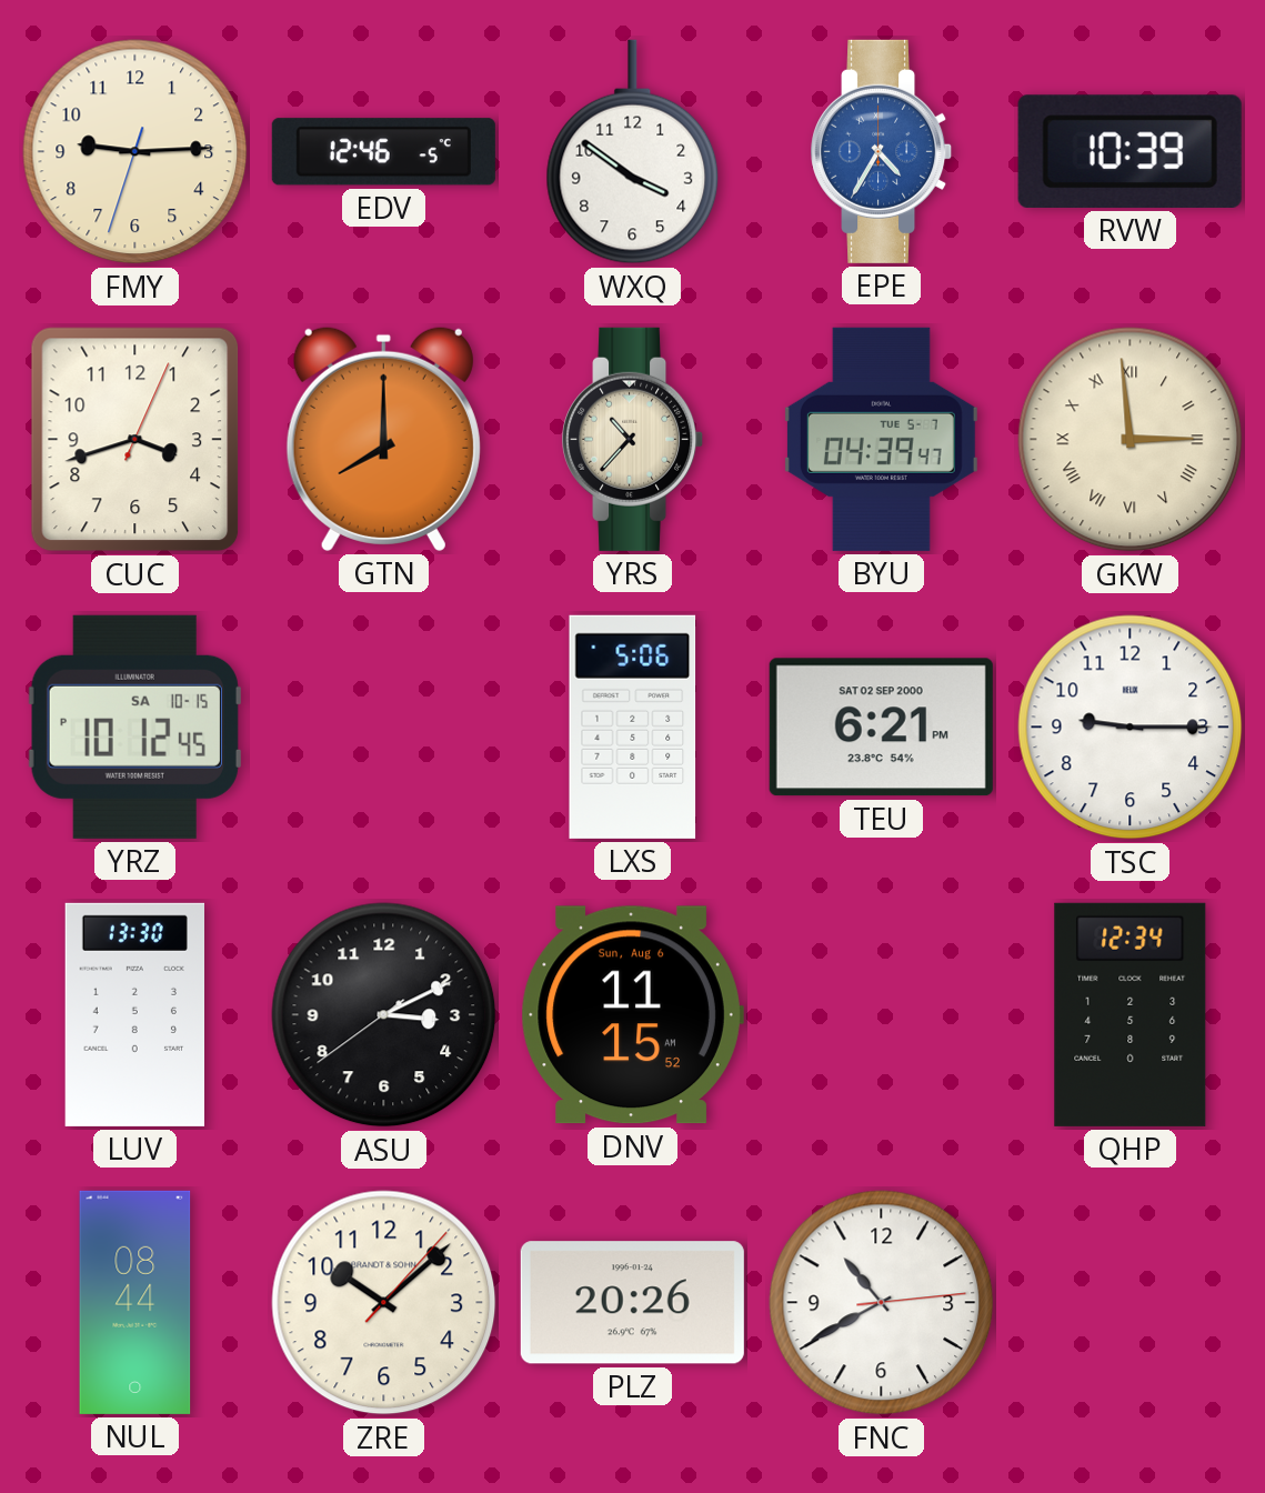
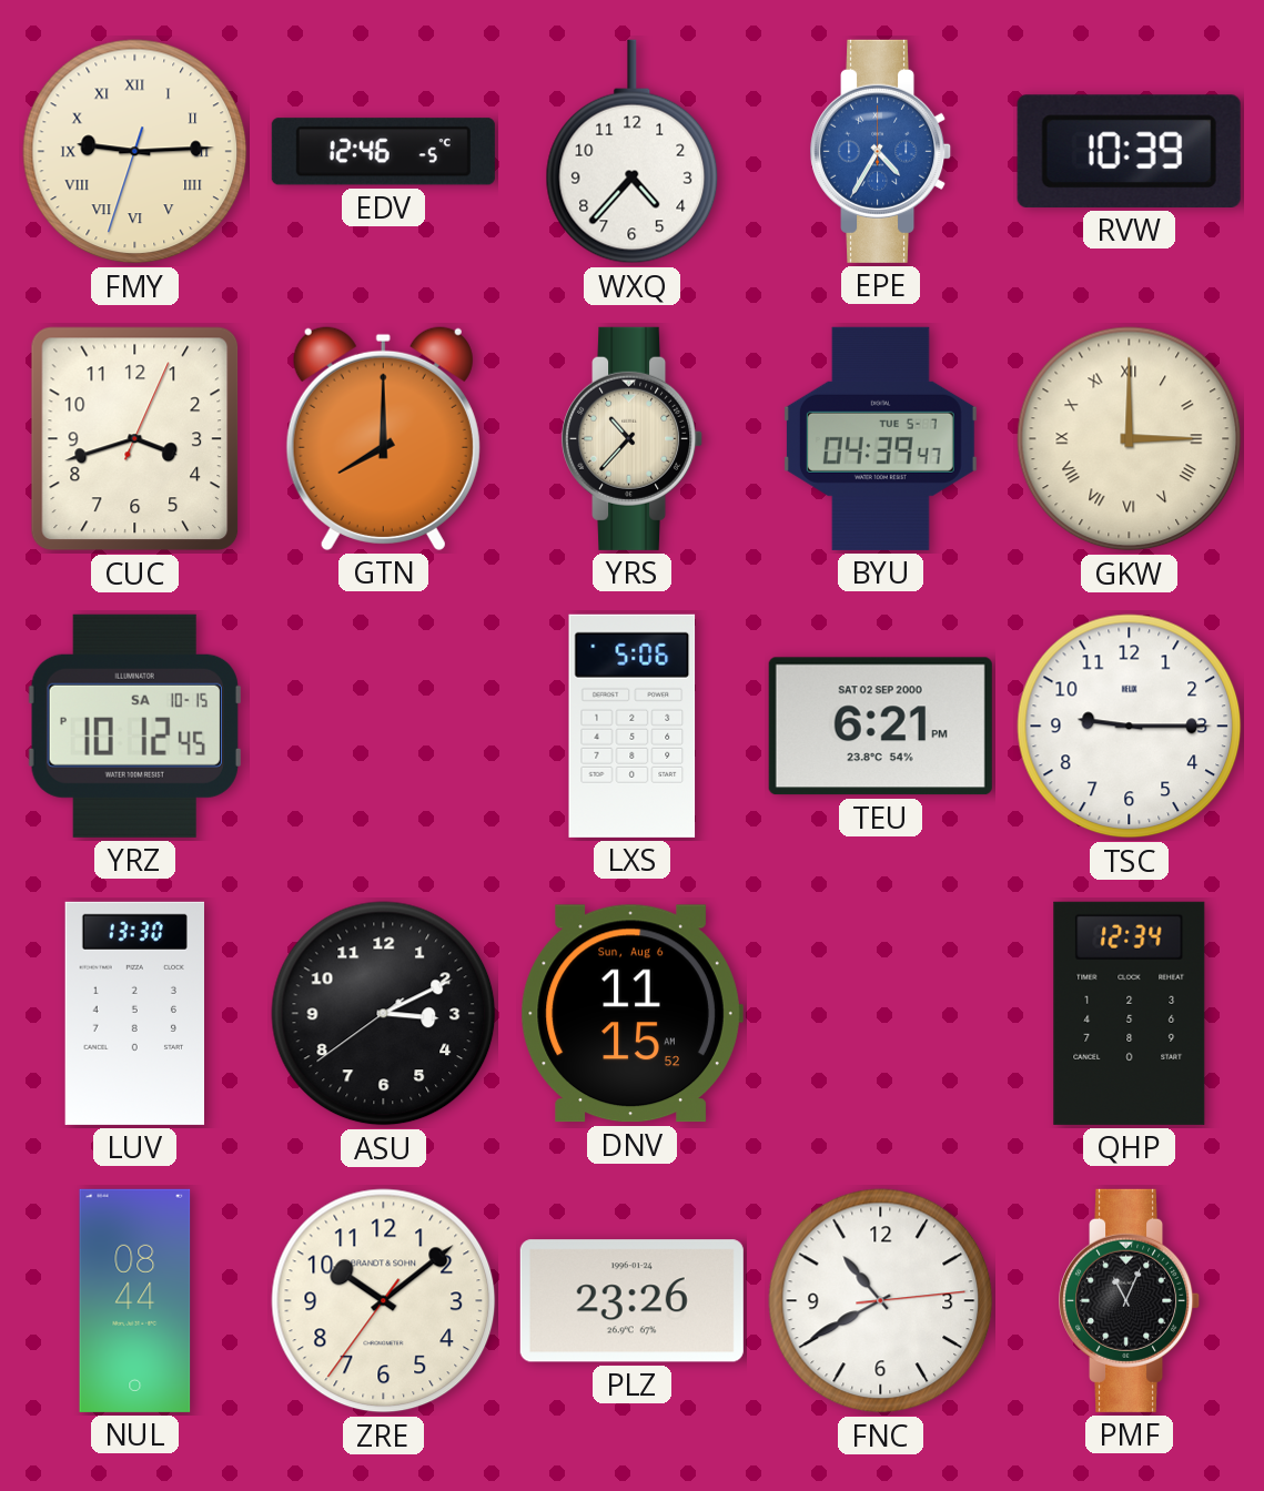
FMY numerals: Arabic -> Roman
WXQ: 3:51 -> 4:37
GKW: 2:59 -> 3:00
ZRE: 10:08:07 -> 10:08:36
PLZ: 20:26 -> 23:26
PMF: none -> 11:04
